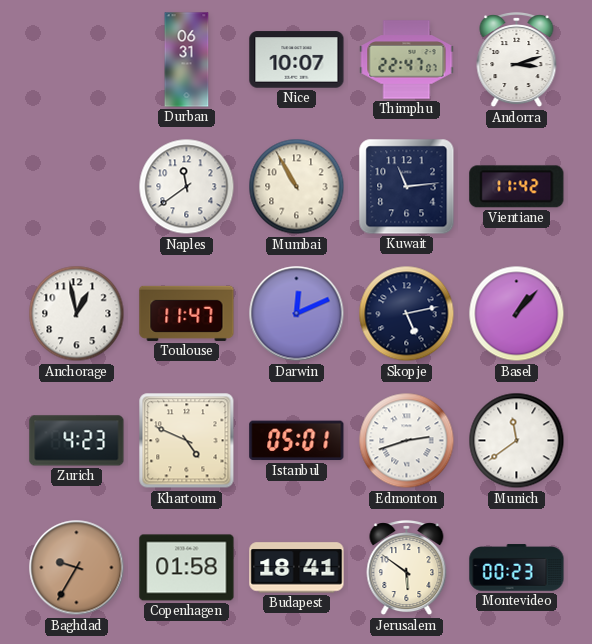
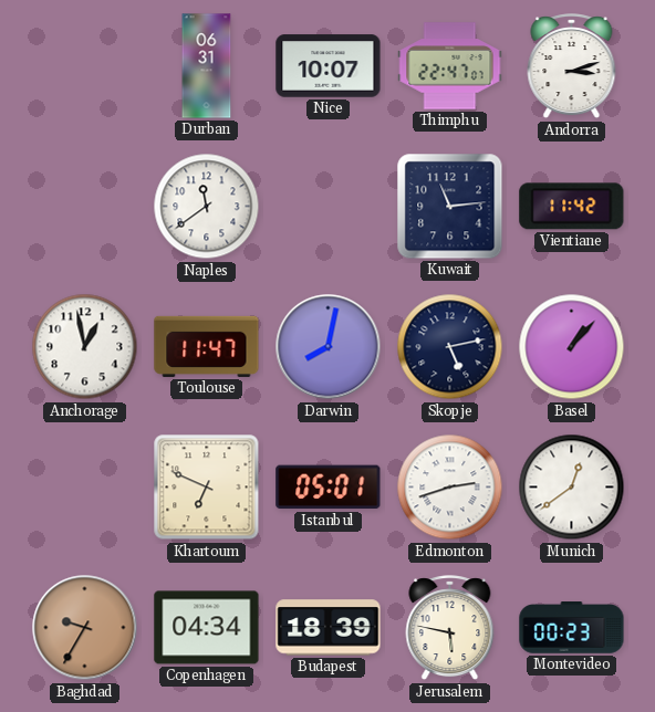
Mumbai: 10:55 -> none
Darwin: 12:11 -> 8:02
Zurich: 4:23 -> none
Khartoum: 4:49 -> 6:49
Munich: 11:39 -> 12:39
Copenhagen: 01:58 -> 04:34
Budapest: 18:41 -> 18:39
Jerusalem: 5:51 -> 5:47
